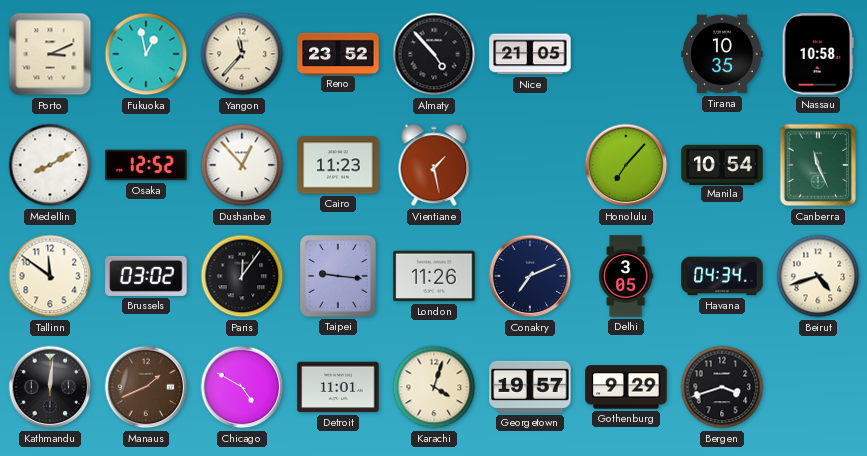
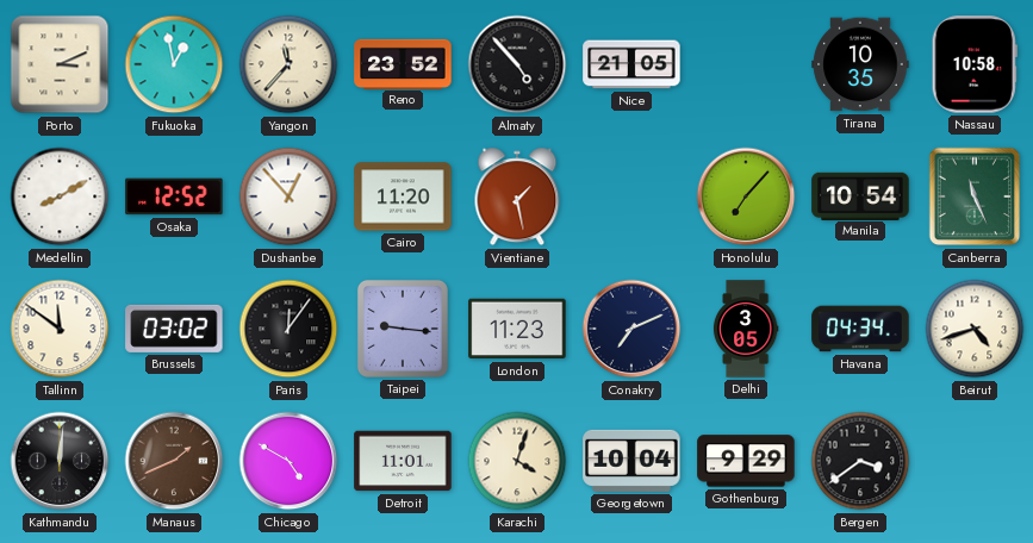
Cairo: 11:23 -> 11:20
London: 11:26 -> 11:23
Georgetown: 19:57 -> 10:04
Bergen: 3:42 -> 3:39
